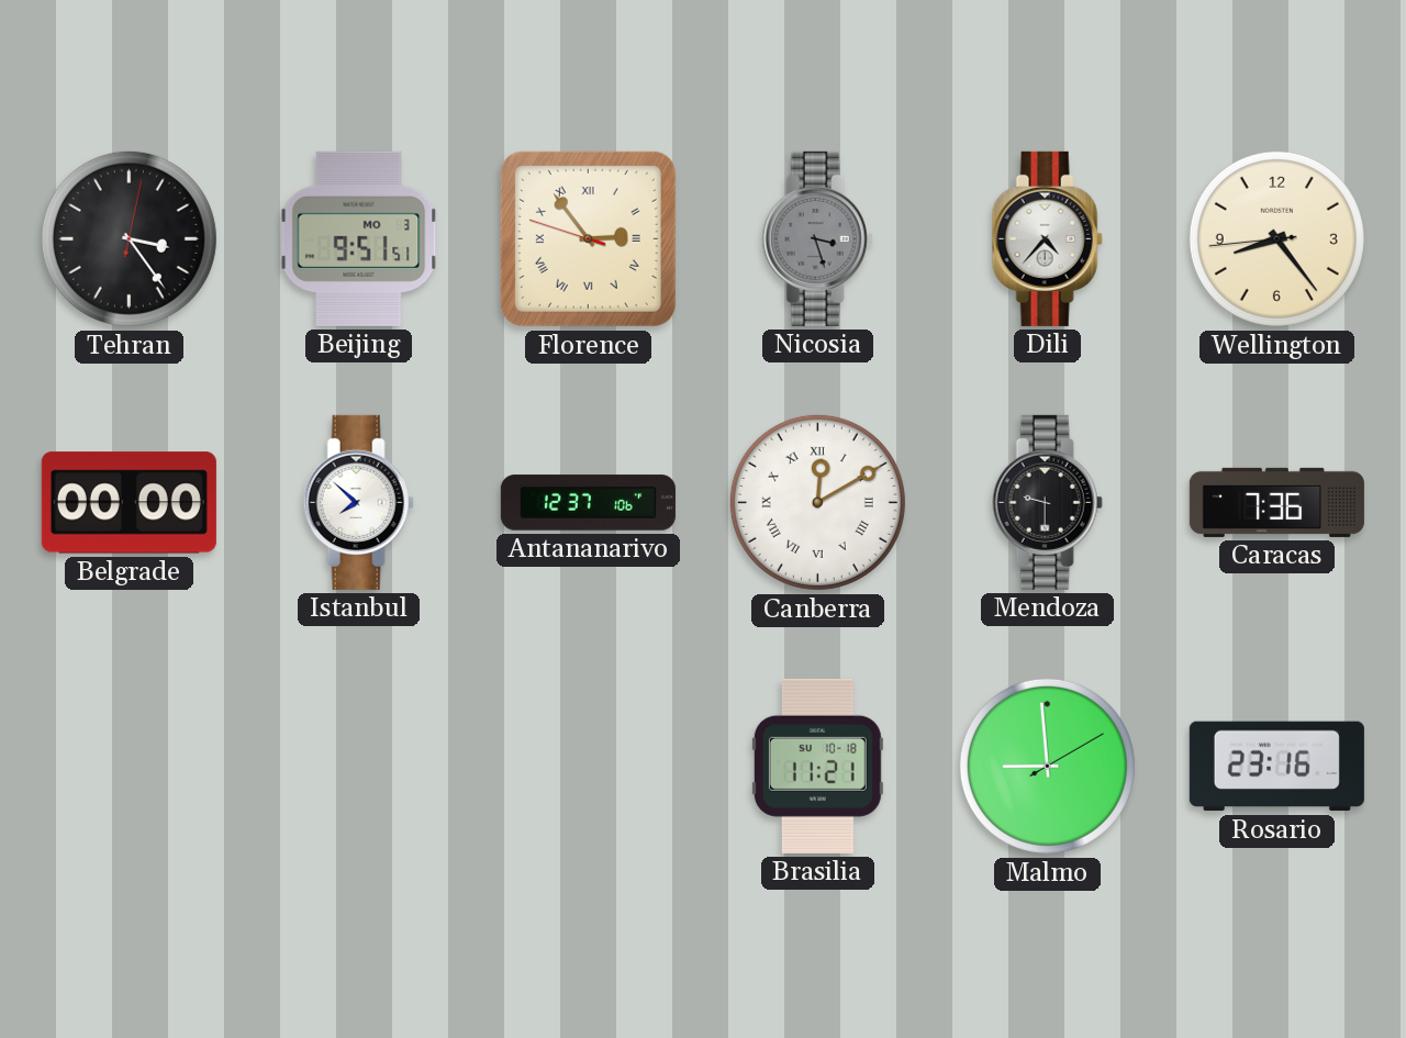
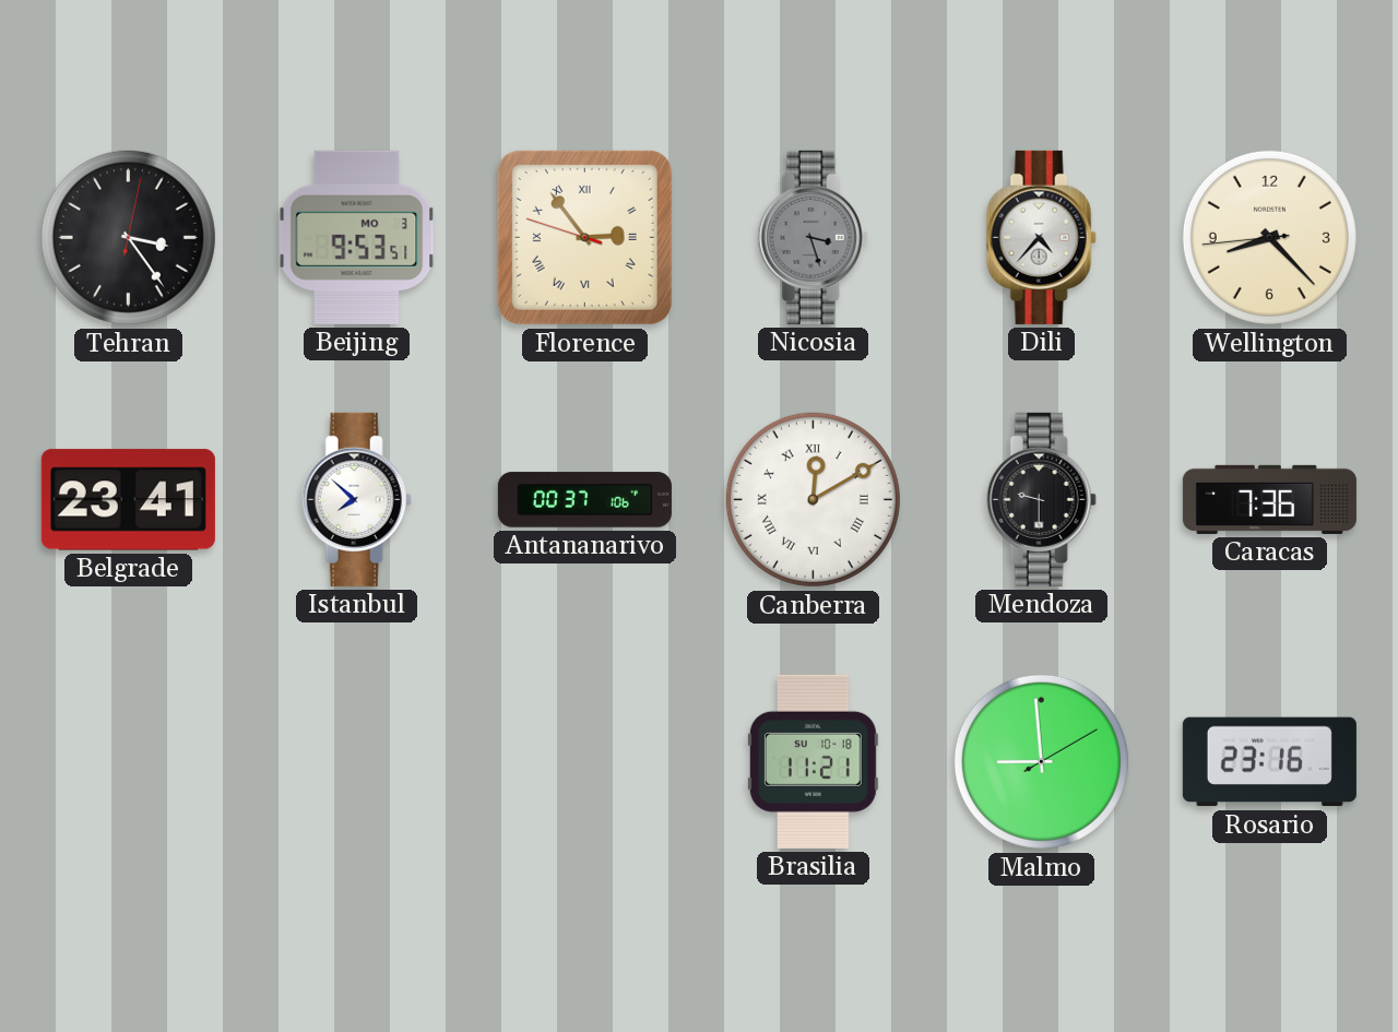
Beijing: 9:51 -> 9:53
Wellington: 8:23 -> 8:22
Belgrade: 00:00 -> 23:41
Antananarivo: 12:37 -> 00:37
